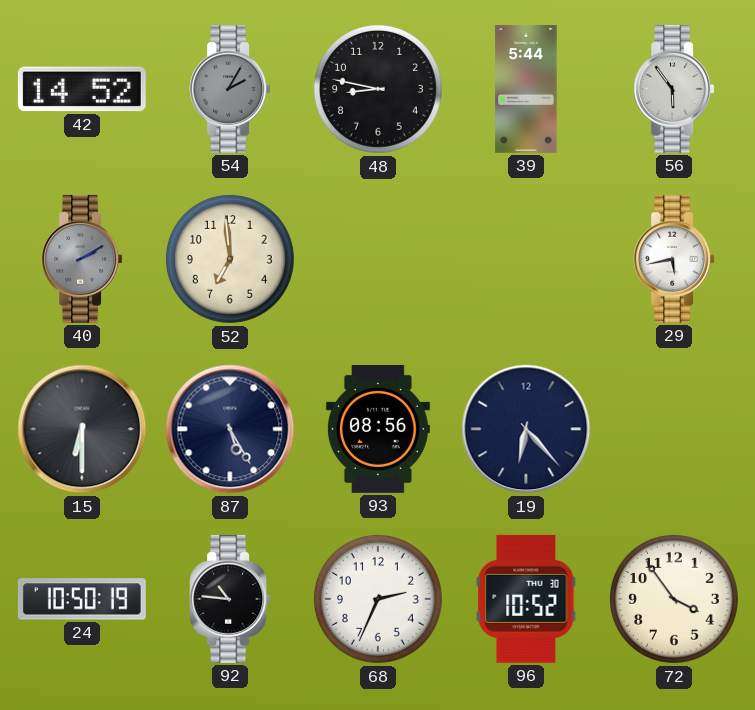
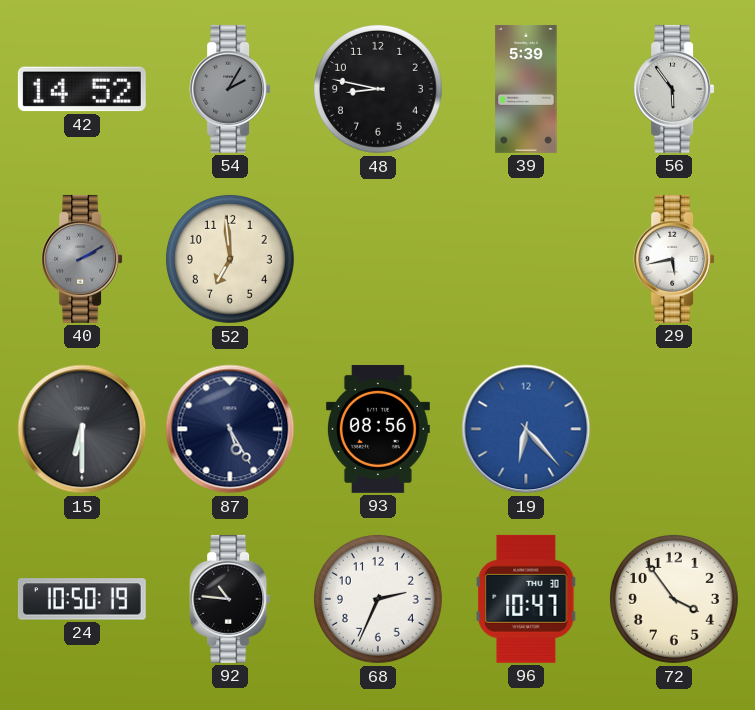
39: 5:44 -> 5:39
19 dial: navy -> blue
96: 10:52 -> 10:47
